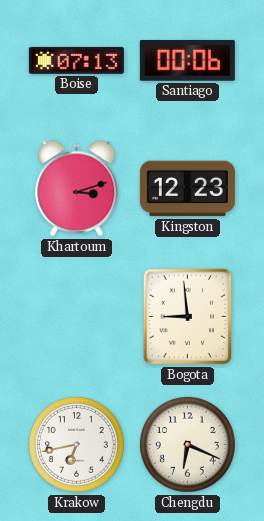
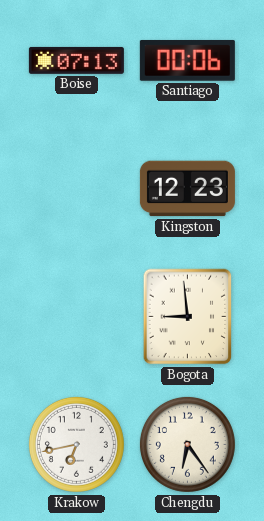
Khartoum: 3:12 -> none
Chengdu: 6:19 -> 6:24
